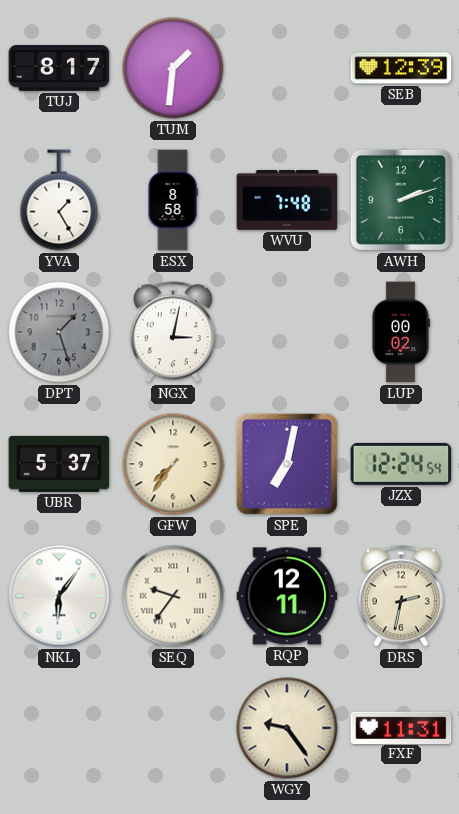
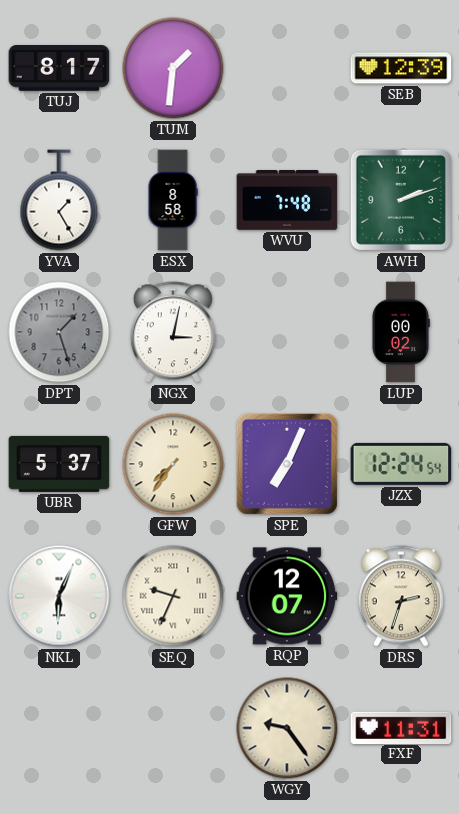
SPE: 7:02 -> 7:04
NKL: 6:06 -> 6:04
SEQ: 9:36 -> 9:34
RQP: 12:11 -> 12:07
DRS: 2:32 -> 2:33
